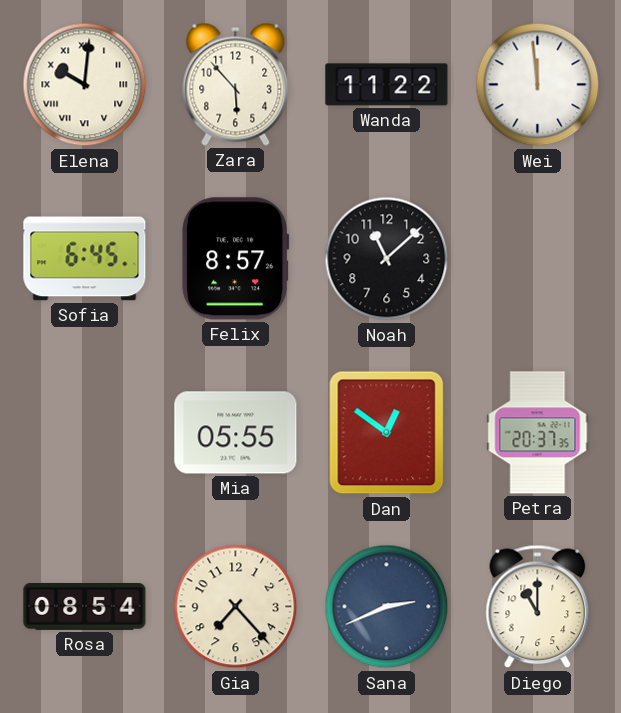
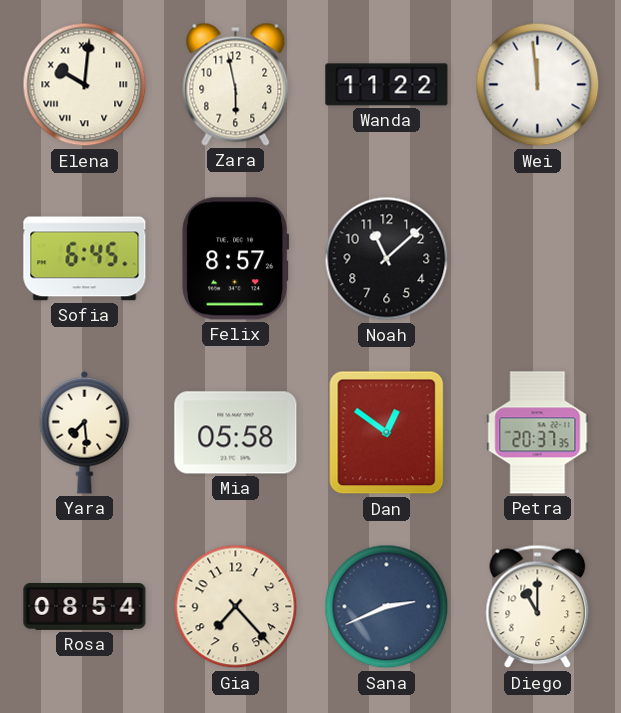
Zara: 5:53 -> 5:58
Yara: none -> 7:29
Mia: 05:55 -> 05:58
